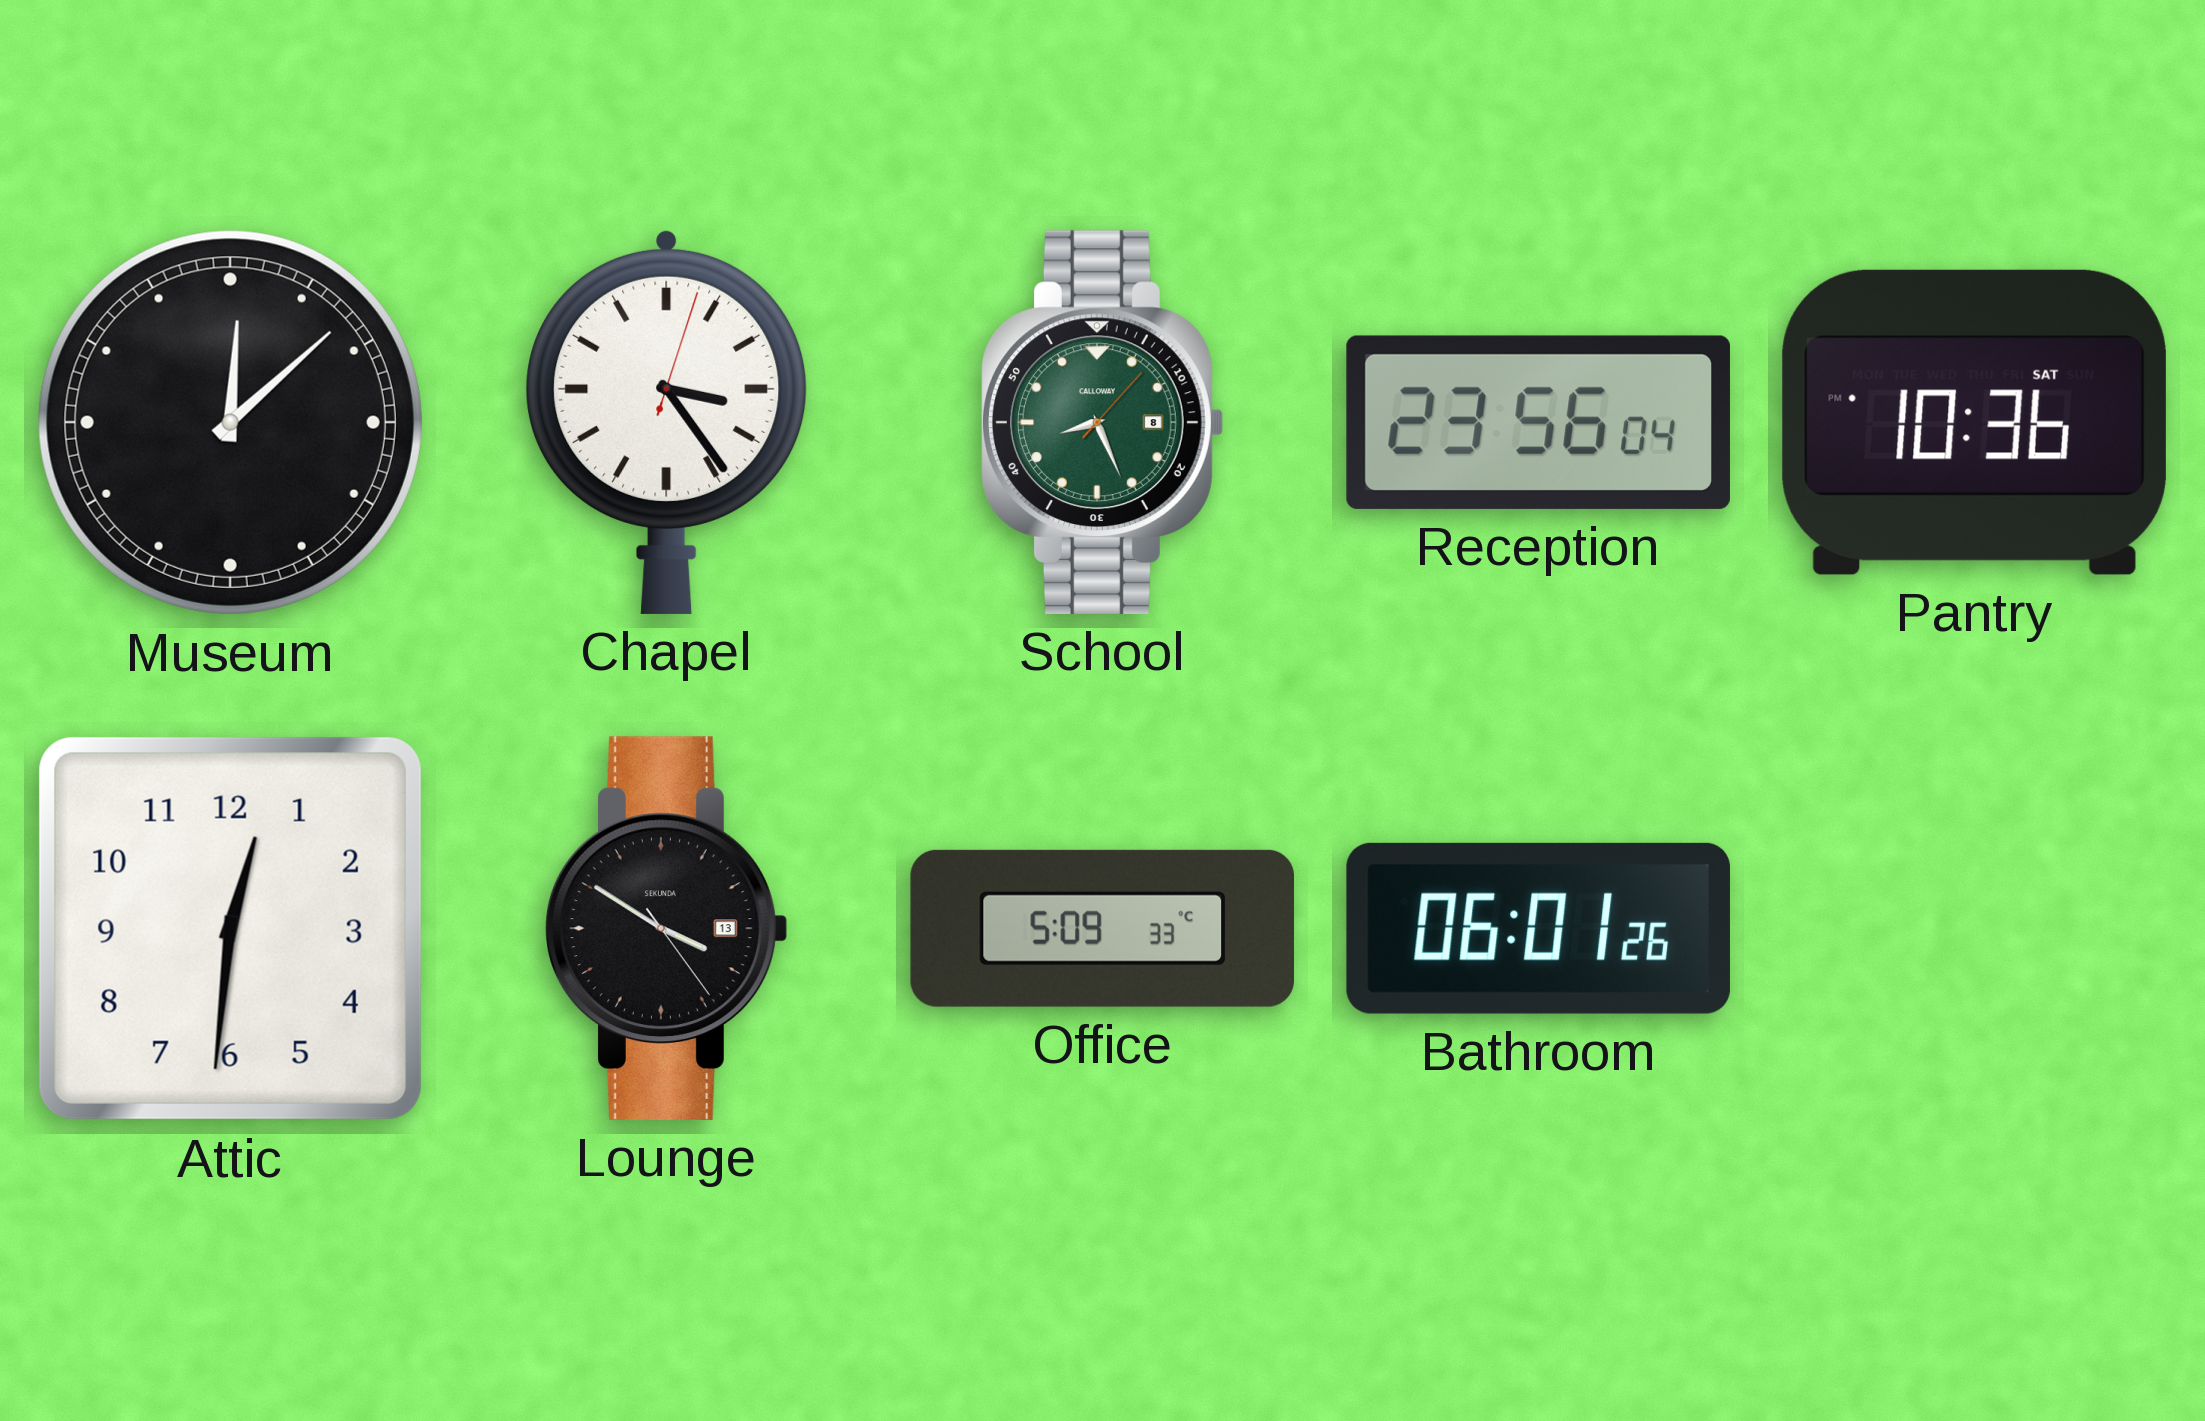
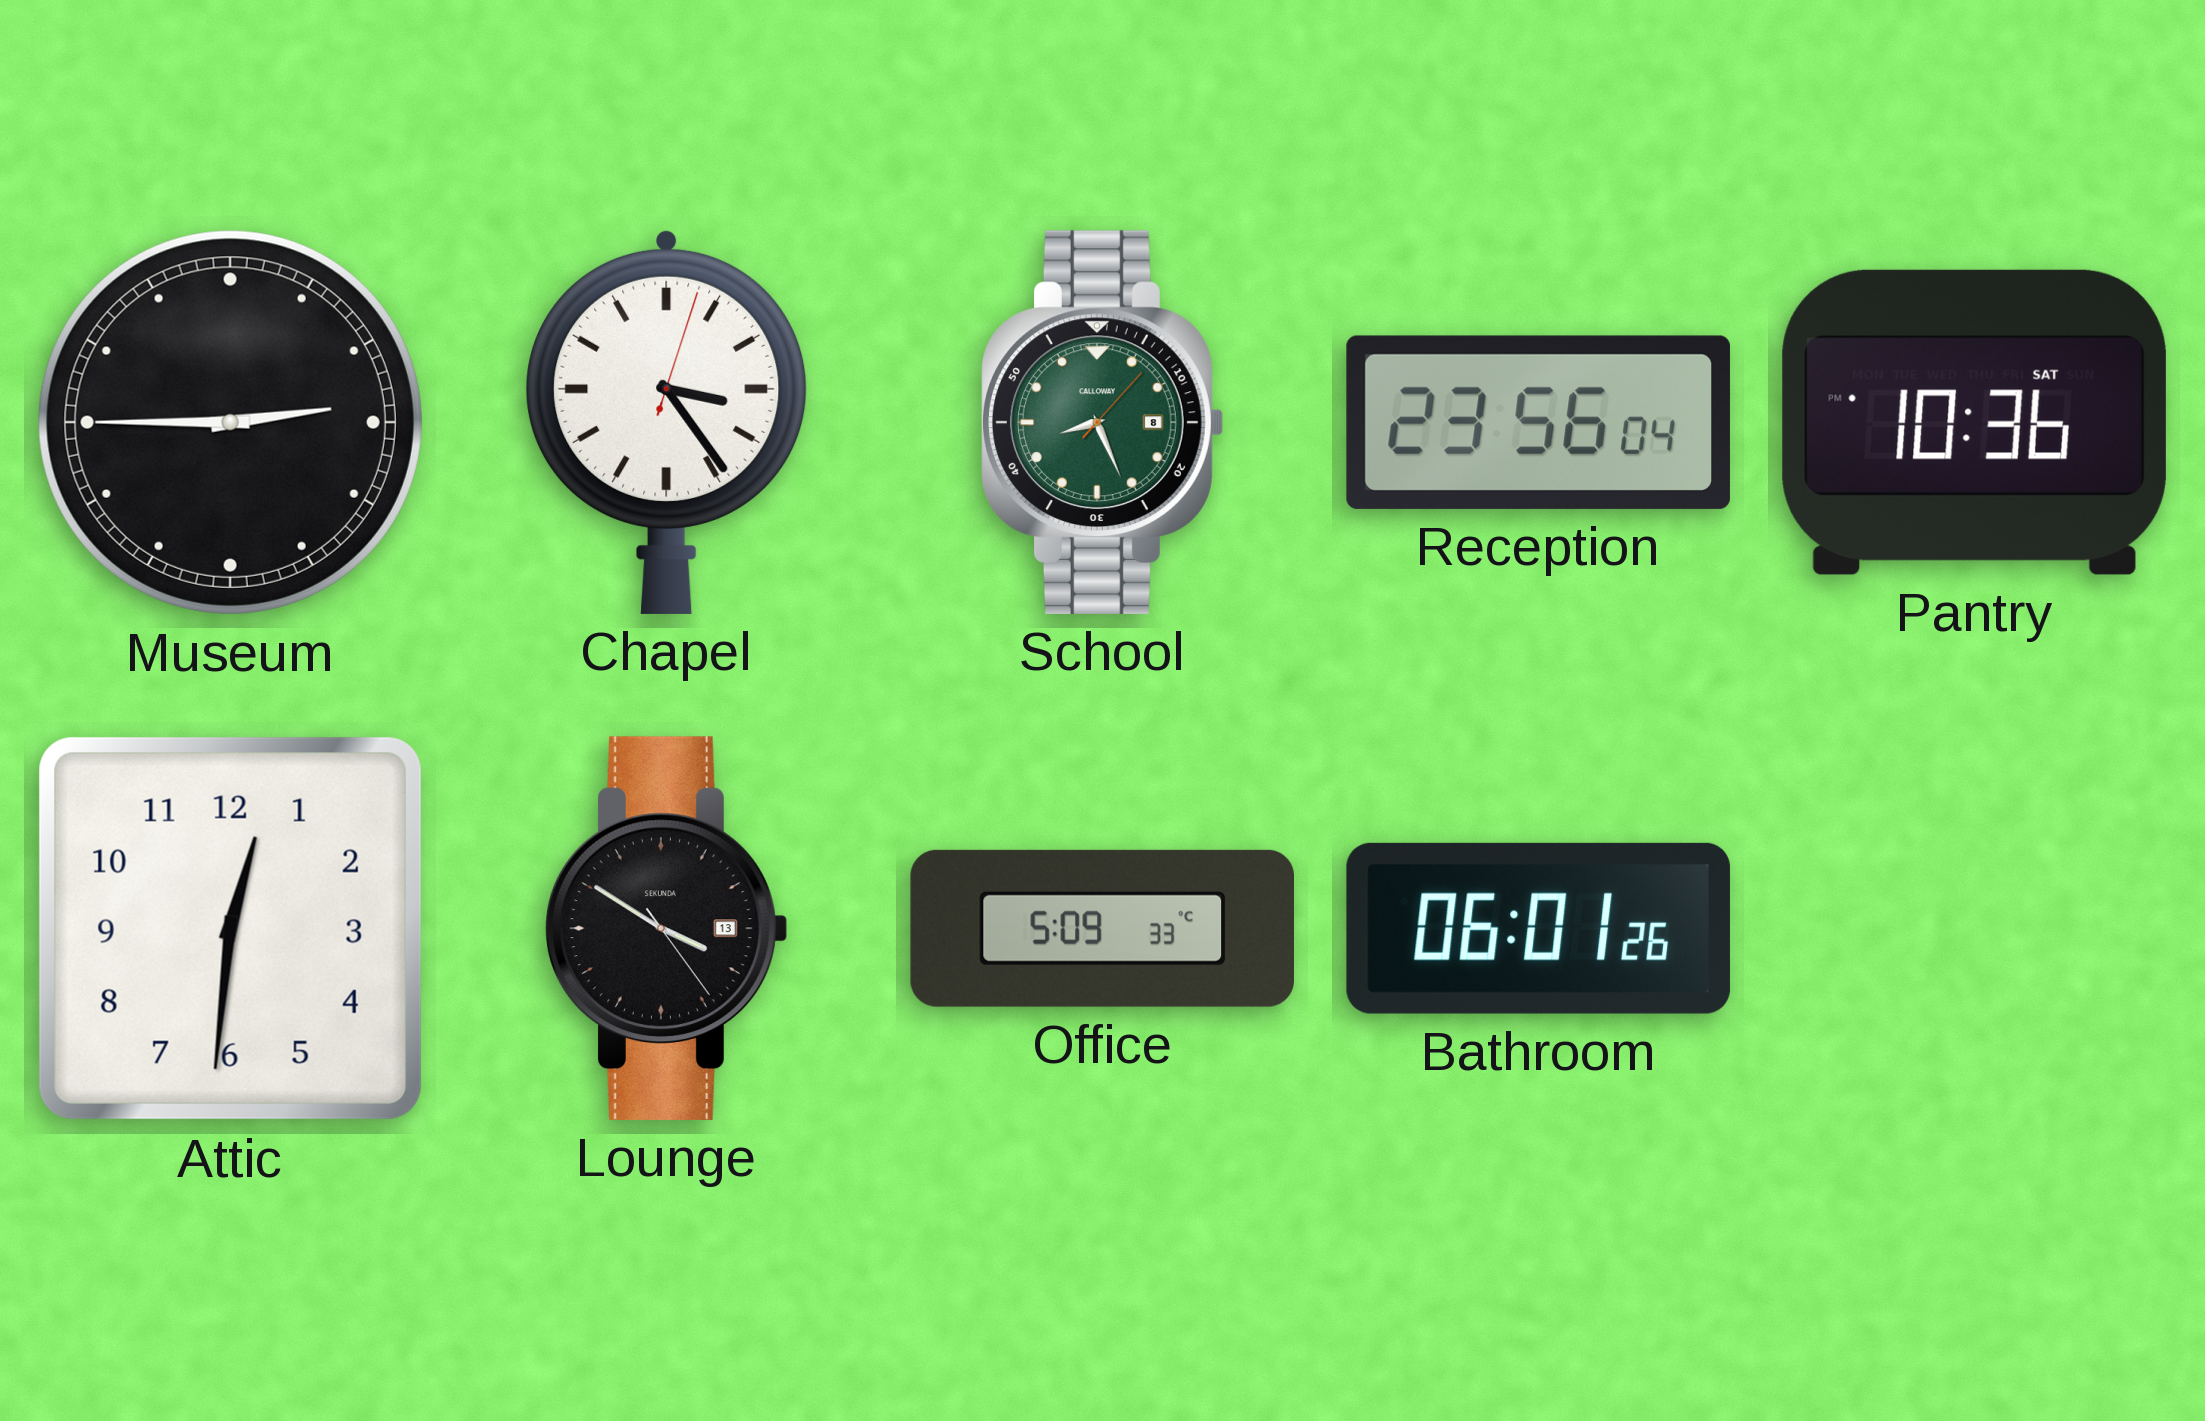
Museum: 12:08 -> 2:45
